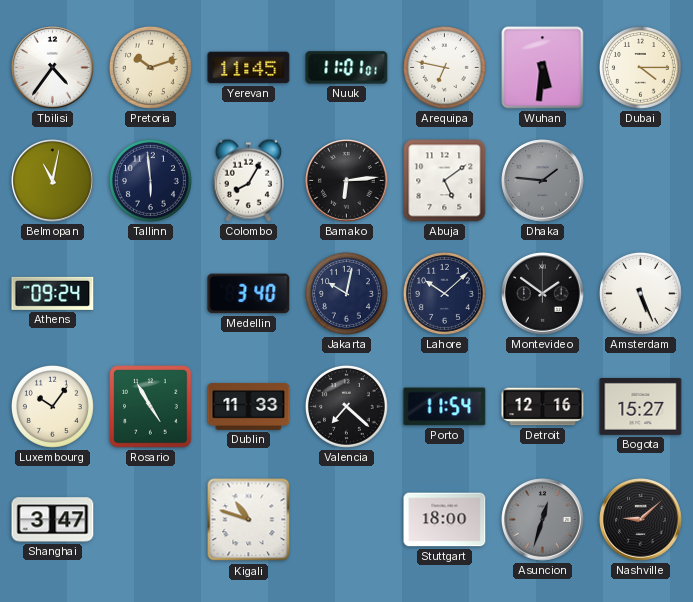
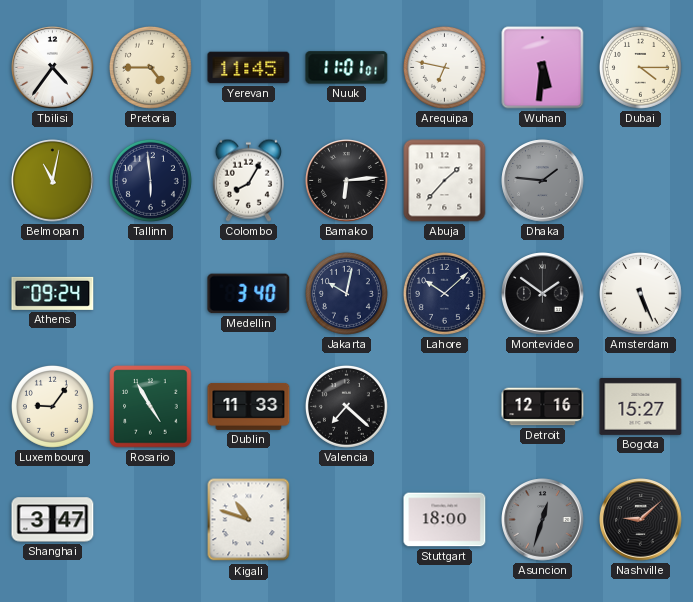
Pretoria: 10:12 -> 4:45
Abuja: 5:09 -> 1:37
Luxembourg: 10:06 -> 9:06
Porto: 11:54 -> none
